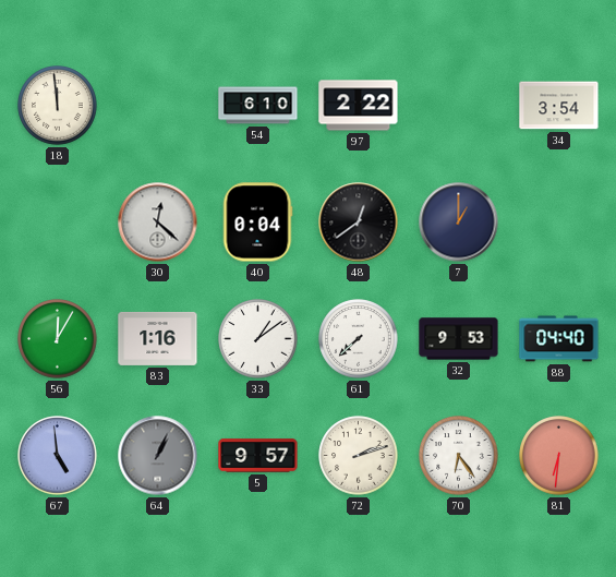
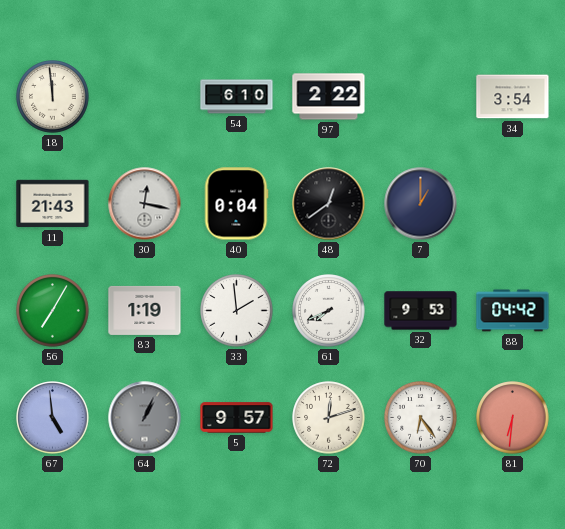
11: none -> 21:43
30: 12:22 -> 12:17
56: 12:05 -> 7:05
83: 1:16 -> 1:19
33: 1:09 -> 1:59
61: 7:38 -> 7:41
88: 04:40 -> 04:42
72: 2:12 -> 12:12
